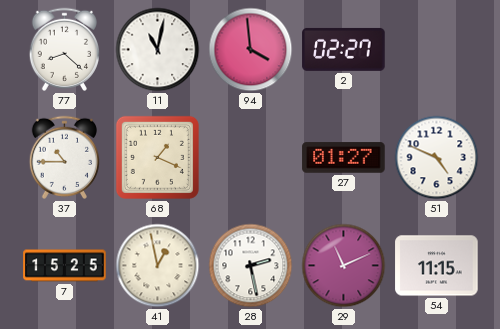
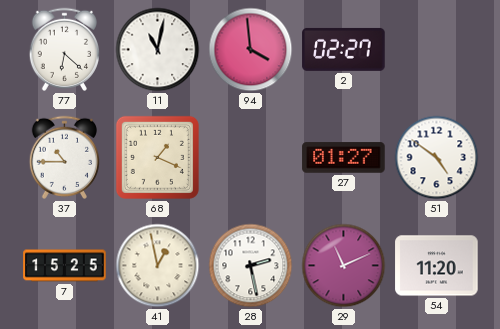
77: 8:22 -> 6:22
51: 4:49 -> 4:51
54: 11:15 -> 11:20
